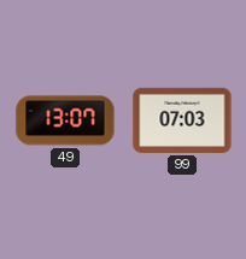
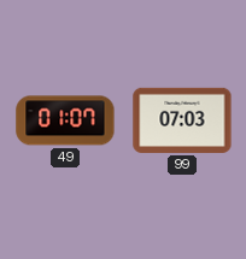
49: 13:07 -> 01:07
